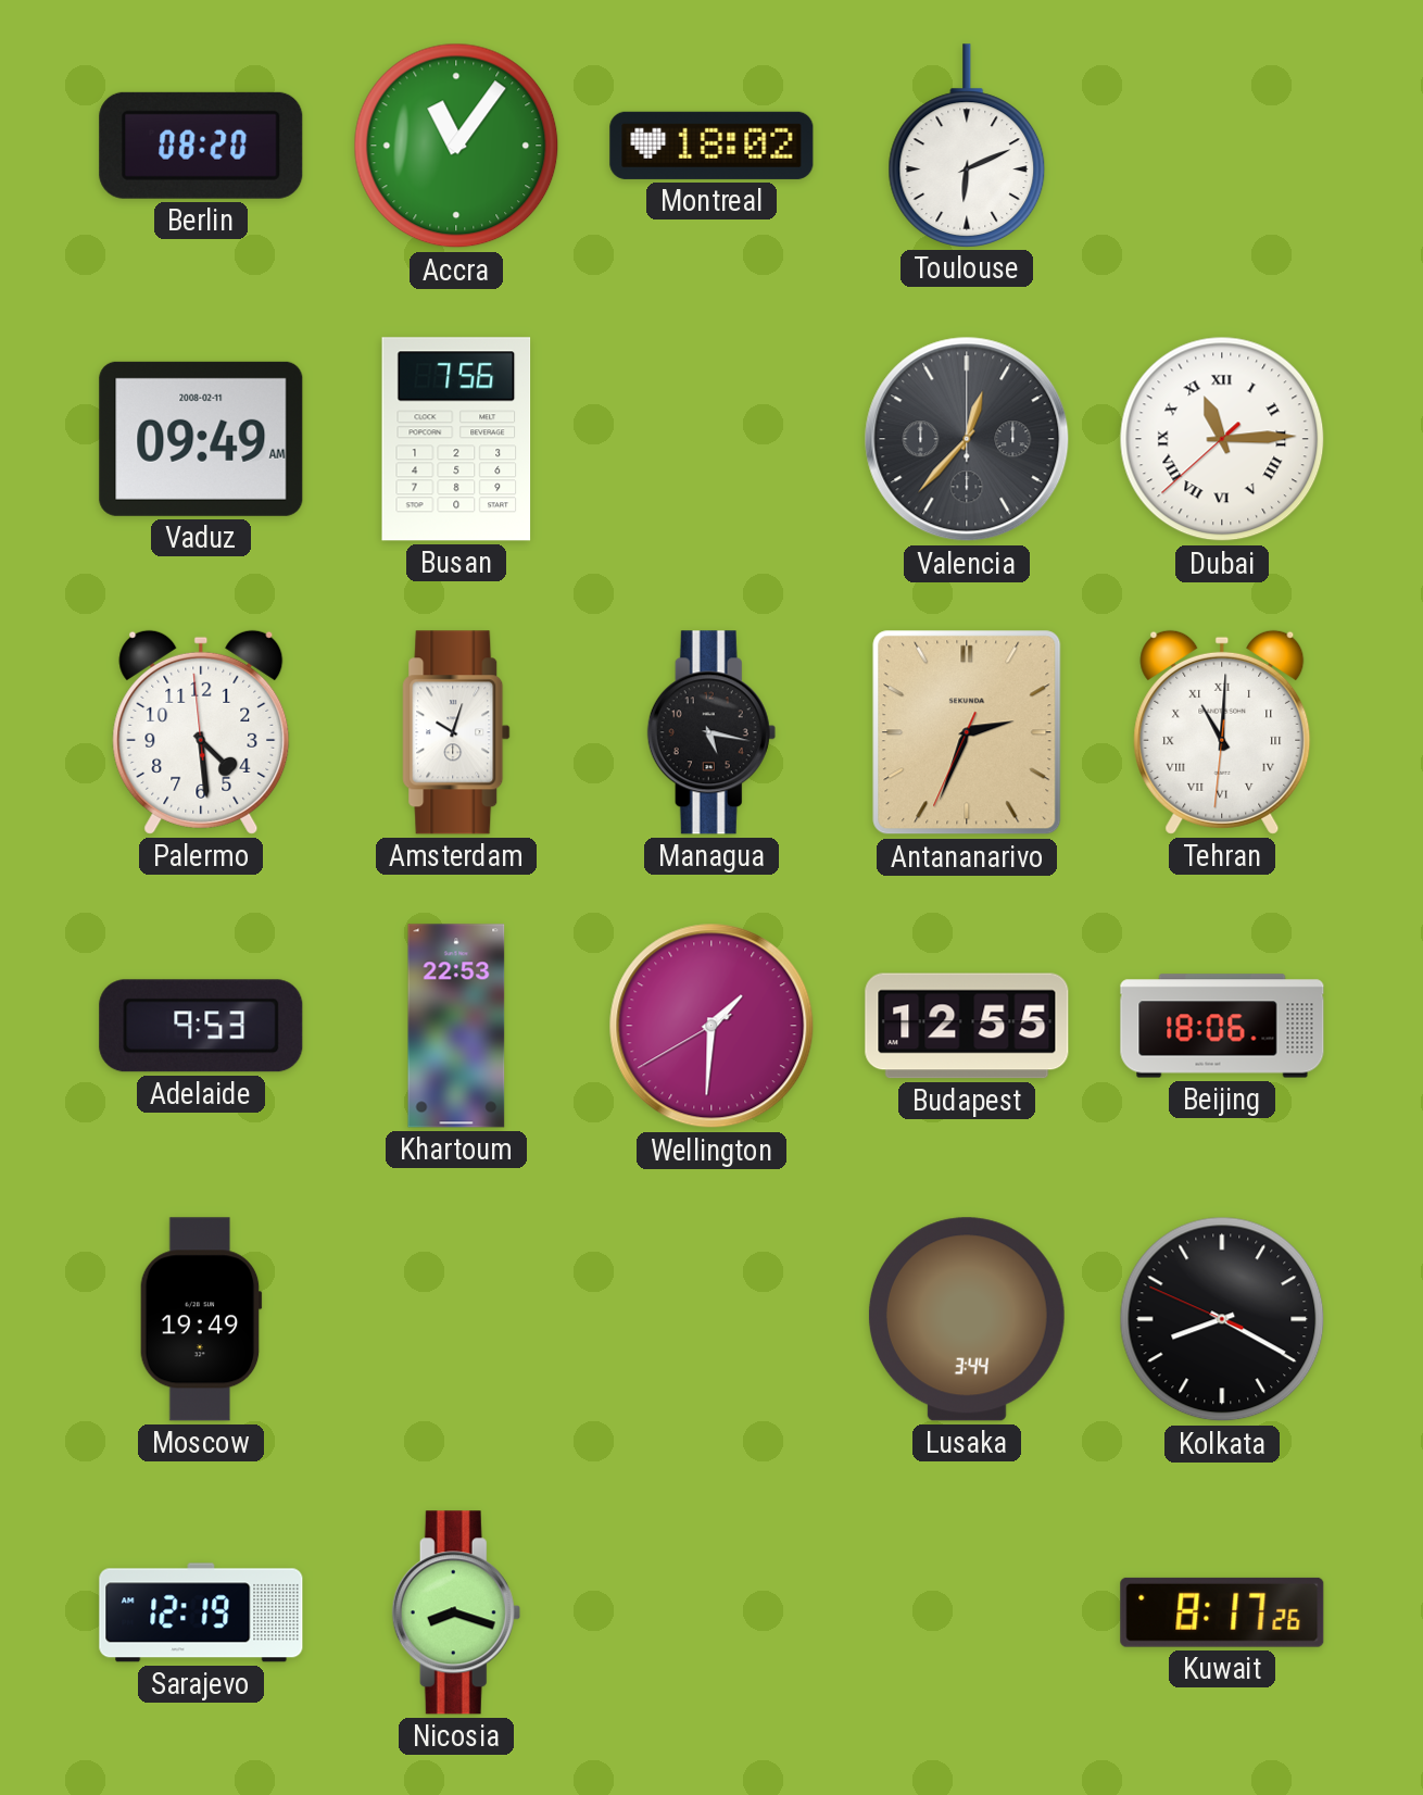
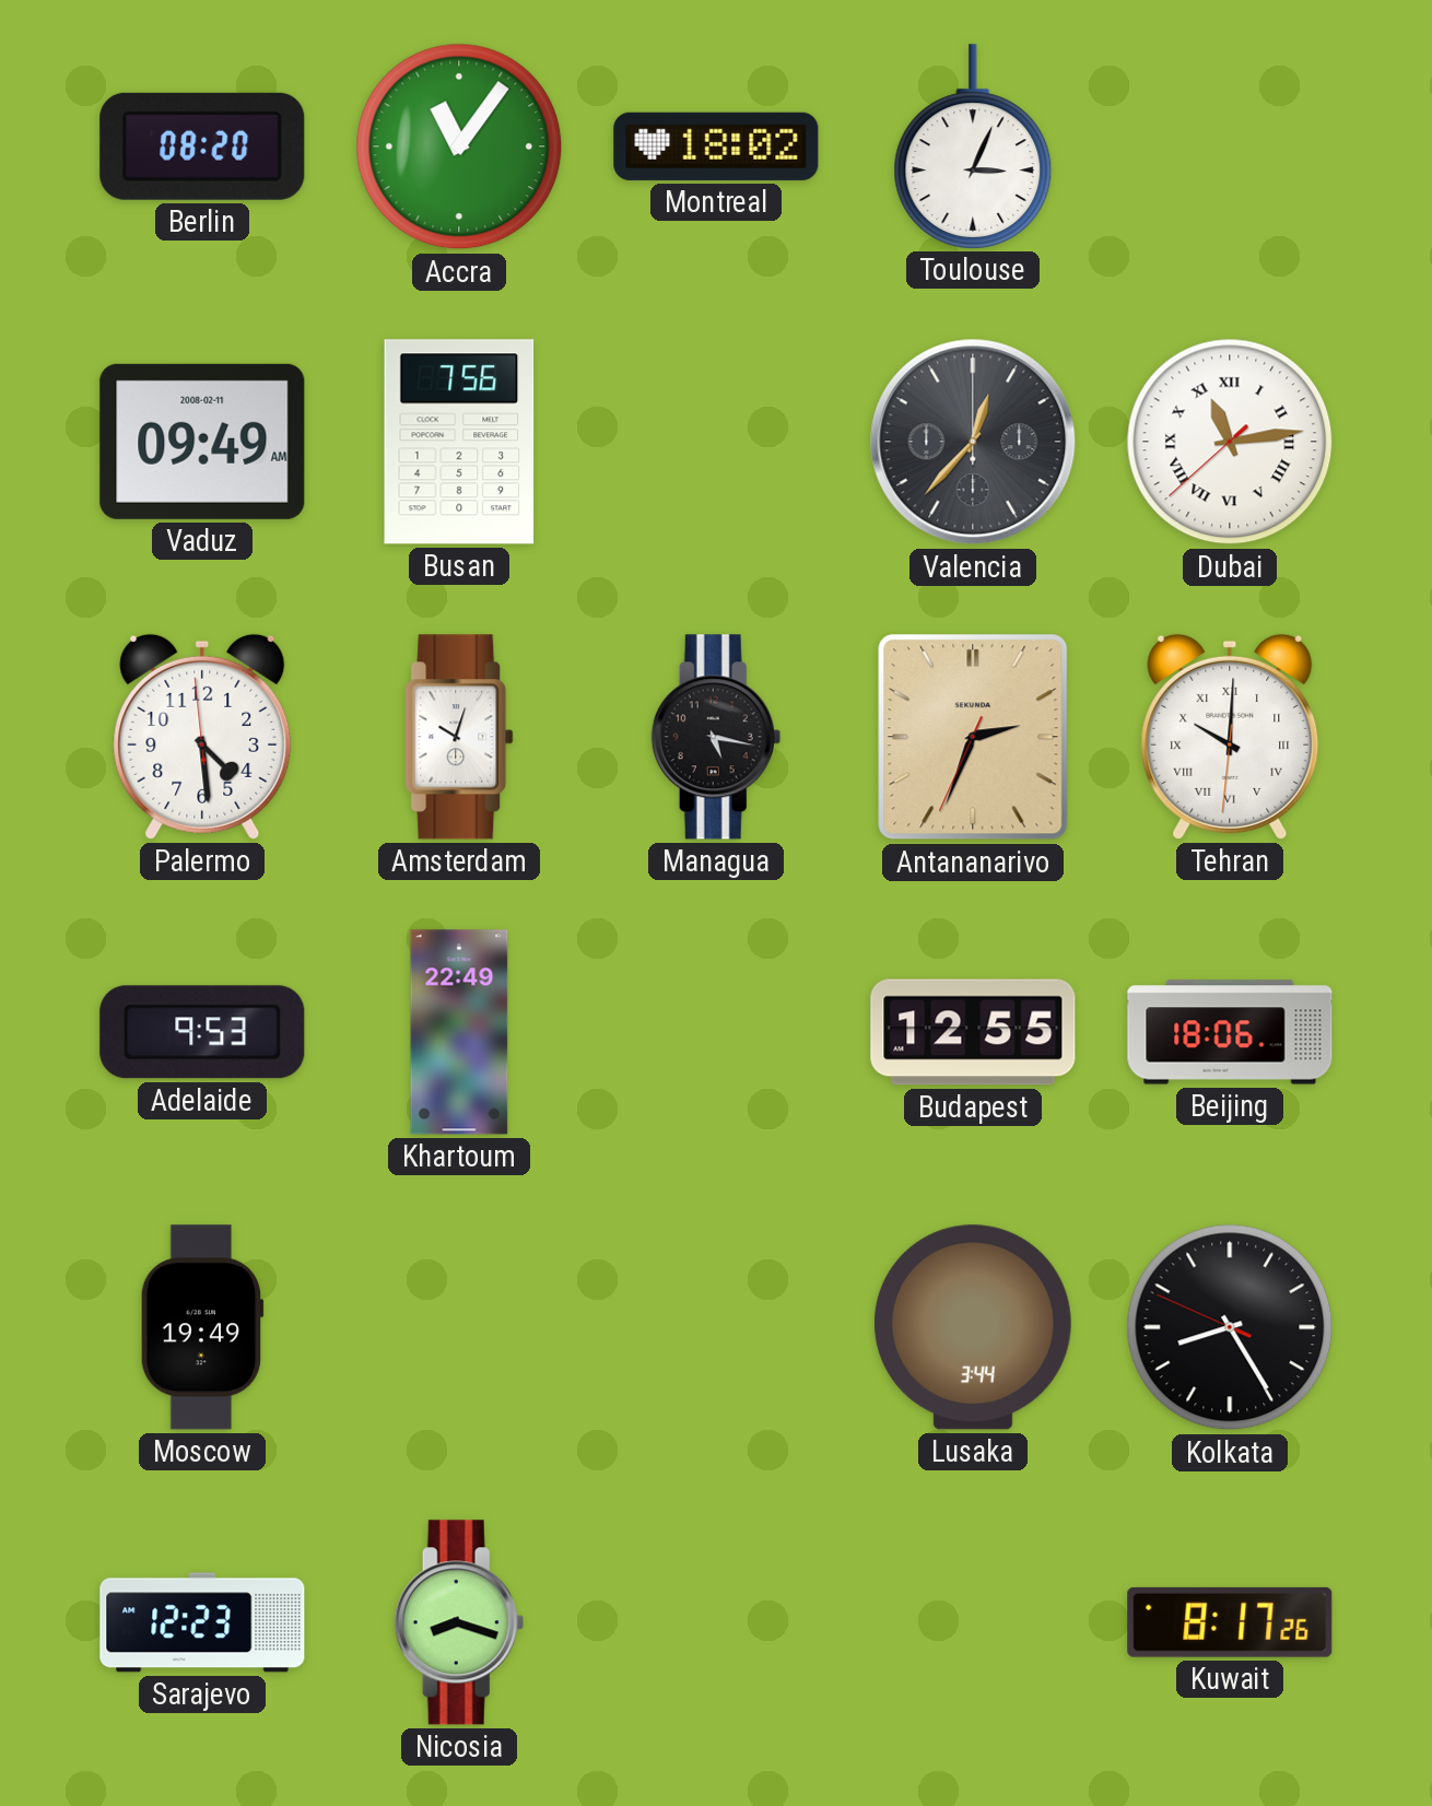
Toulouse: 6:11 -> 3:04
Dubai: 11:14 -> 11:13
Tehran: 11:00 -> 10:00
Khartoum: 22:53 -> 22:49
Wellington: 1:30 -> none
Kolkata: 8:19 -> 8:24
Sarajevo: 12:19 -> 12:23
